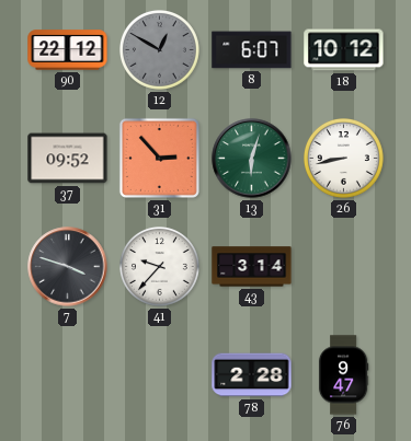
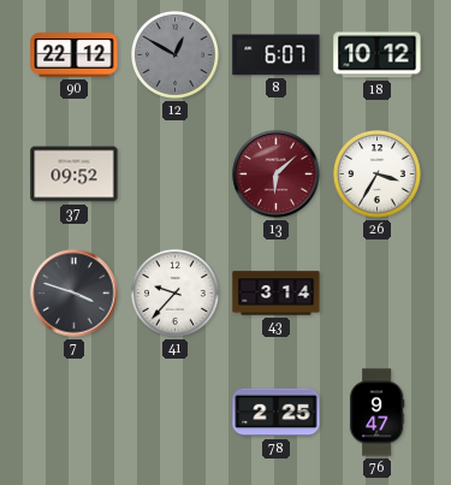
31: 2:53 -> none
13: 6:03 -> 6:08
13 dial: green -> burgundy
26: 8:43 -> 3:35
78: 2:28 -> 2:25
